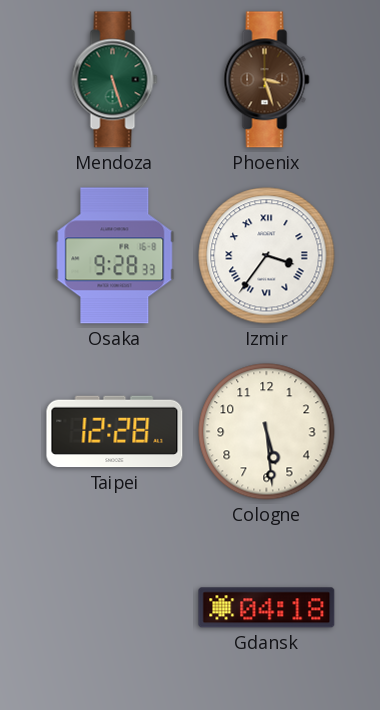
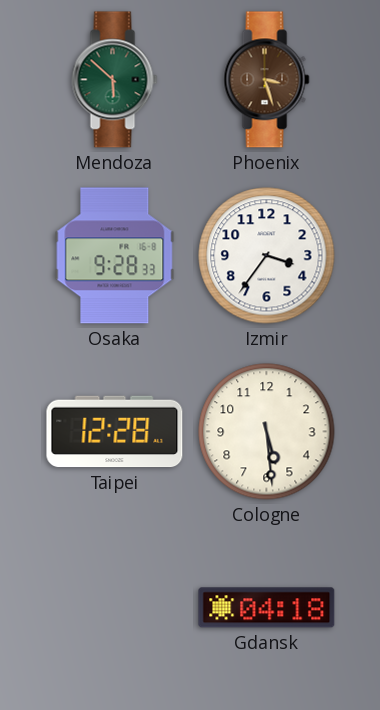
Mendoza: 5:27 -> 5:52
Izmir numerals: Roman -> Arabic
